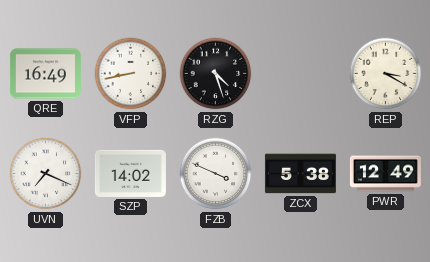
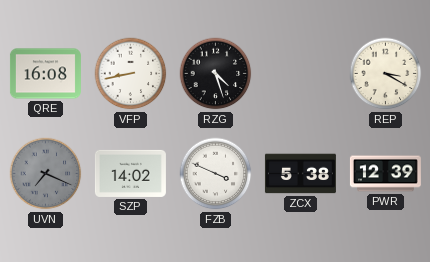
QRE: 16:49 -> 16:08
UVN dial: white -> grey
PWR: 12:49 -> 12:39
